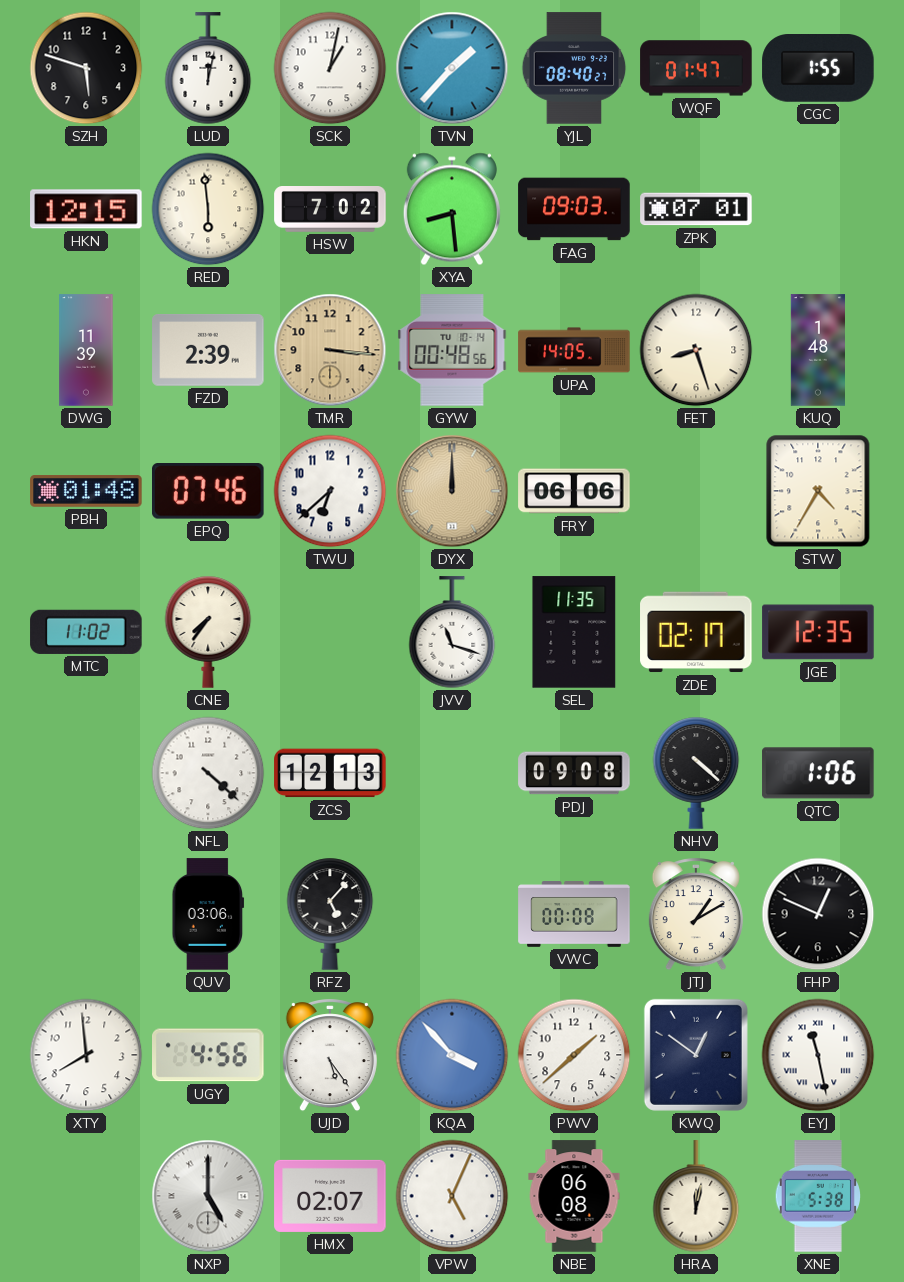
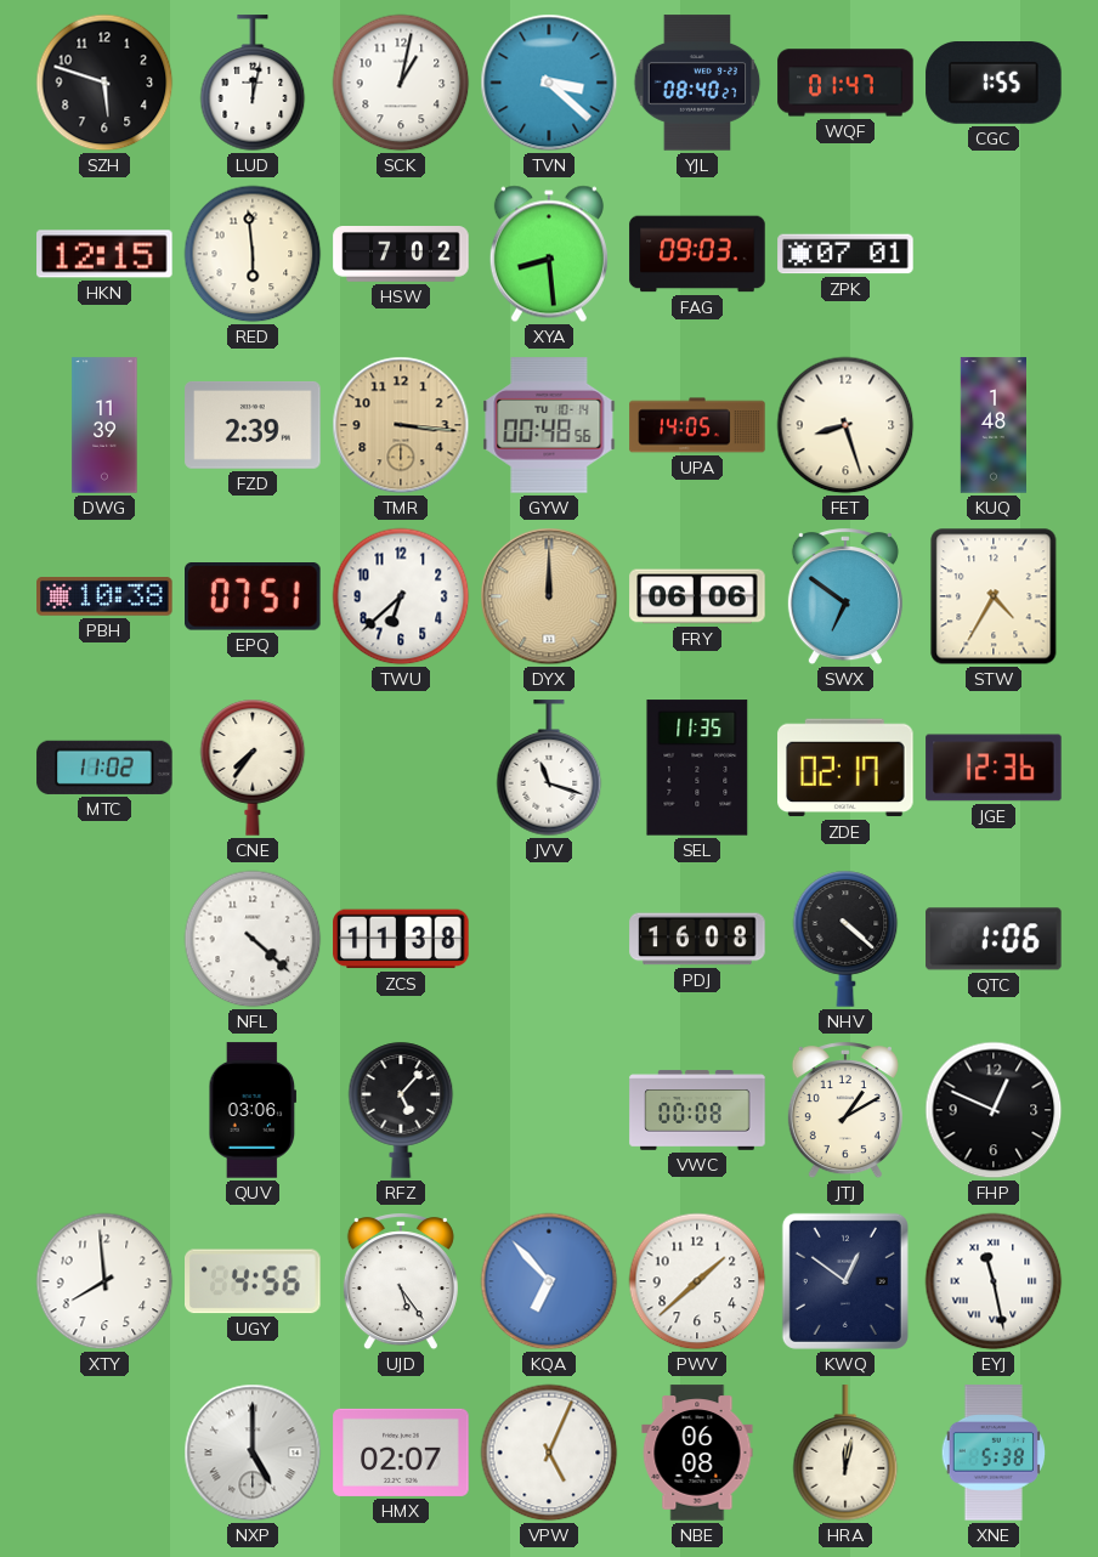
TVN: 1:37 -> 3:22
PBH: 01:48 -> 10:38
EPQ: 07:46 -> 07:51
SWX: none -> 6:51
JGE: 12:35 -> 12:36
ZCS: 12:13 -> 11:38
PDJ: 09:08 -> 16:08
KQA: 3:53 -> 6:53
